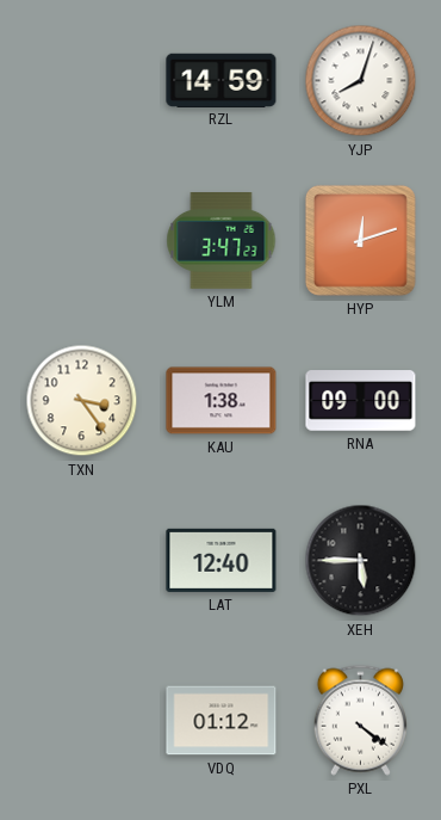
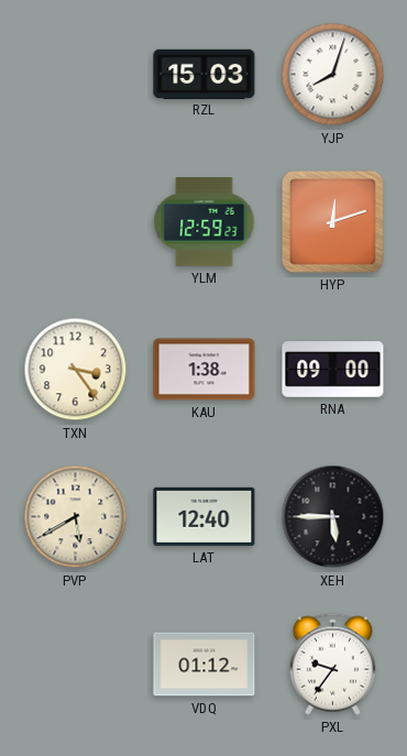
RZL: 14:59 -> 15:03
YLM: 3:47 -> 12:59
PVP: none -> 5:40
PXL: 4:21 -> 9:36
